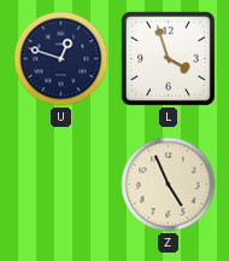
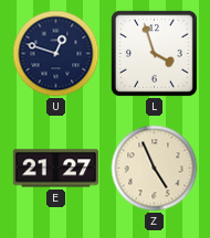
E: none -> 21:27
